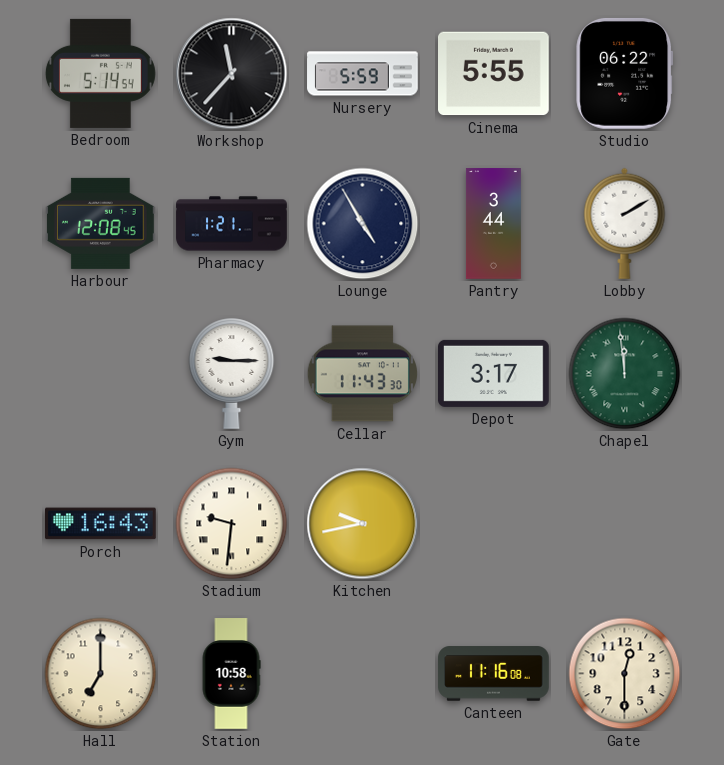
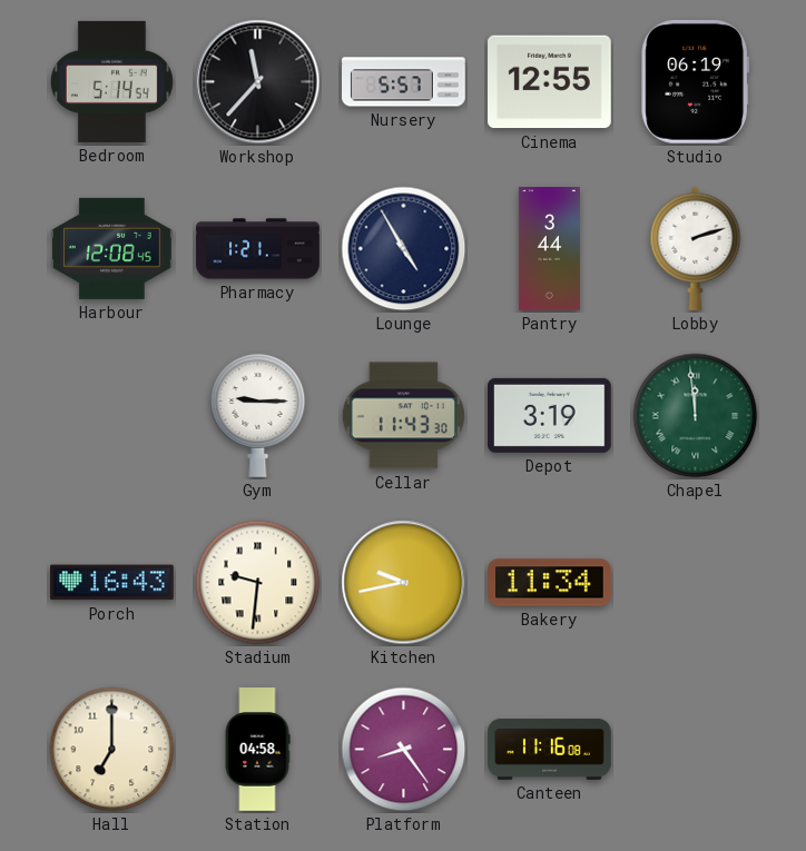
Nursery: 5:59 -> 5:57
Cinema: 5:55 -> 12:55
Studio: 06:22 -> 06:19
Lobby: 2:10 -> 2:12
Depot: 3:17 -> 3:19
Bakery: none -> 11:34
Station: 10:58 -> 04:58
Platform: none -> 8:24
Gate: 12:30 -> none
